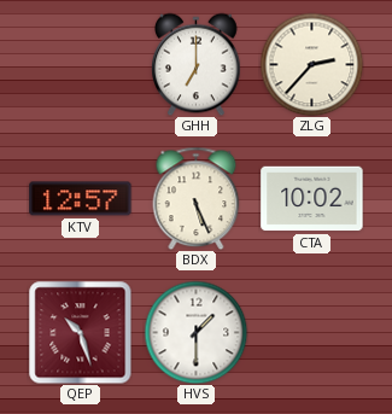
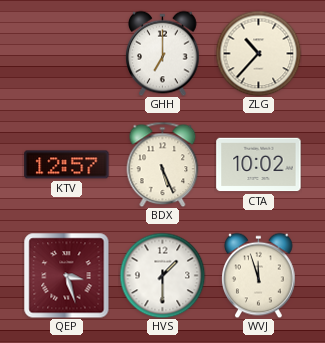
ZLG: 2:37 -> 10:37
QEP: 10:27 -> 3:27
WVJ: none -> 11:57
